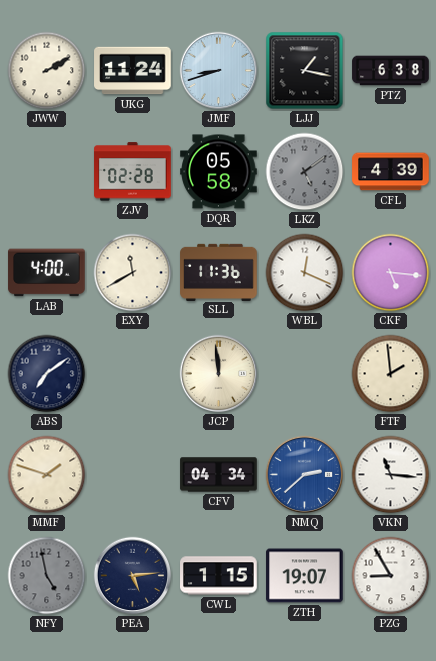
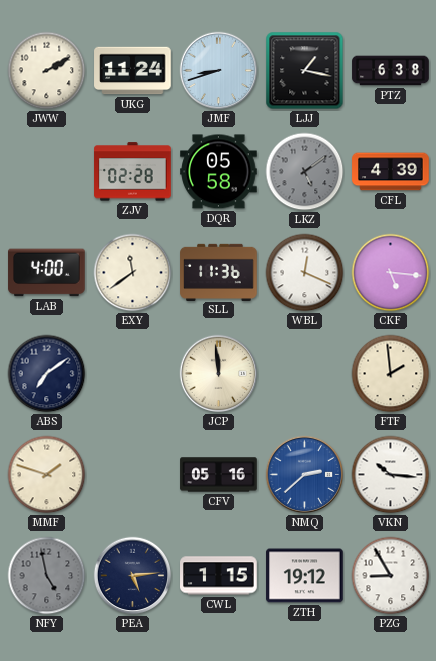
EXY: 11:40 -> 11:39
CFV: 04:34 -> 05:16
VKN: 11:16 -> 10:16
ZTH: 19:07 -> 19:12
